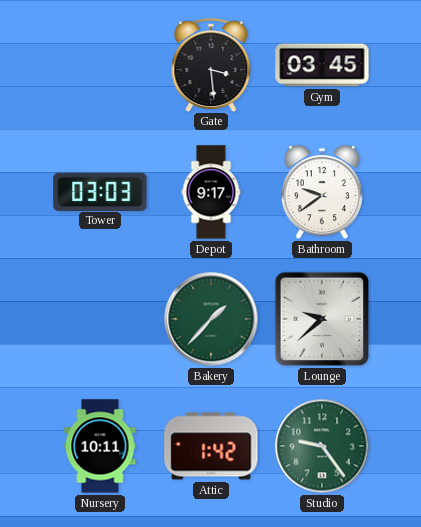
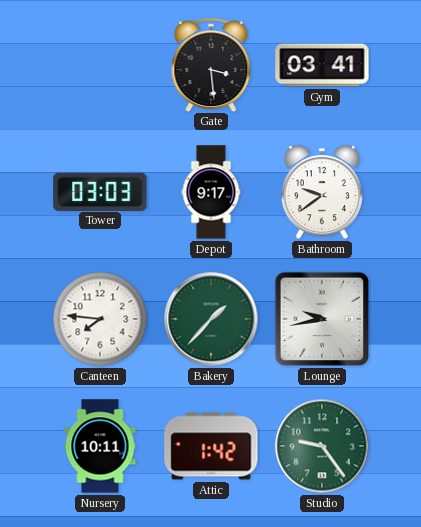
Gym: 03:45 -> 03:41
Canteen: none -> 7:46
Lounge: 9:38 -> 9:43
